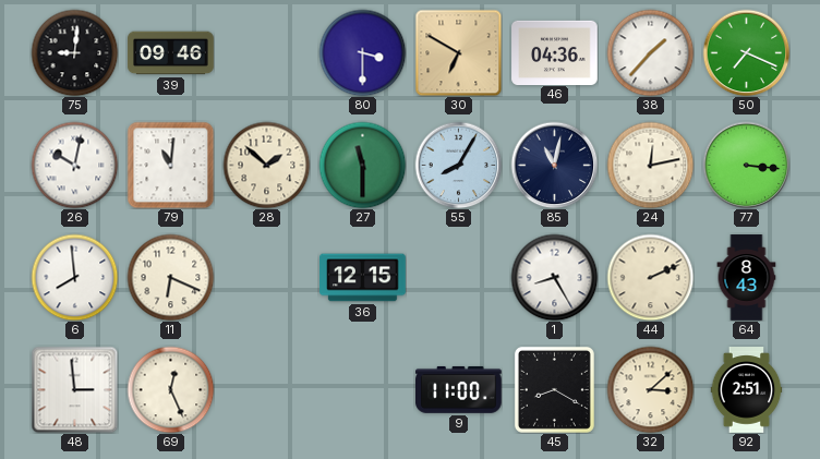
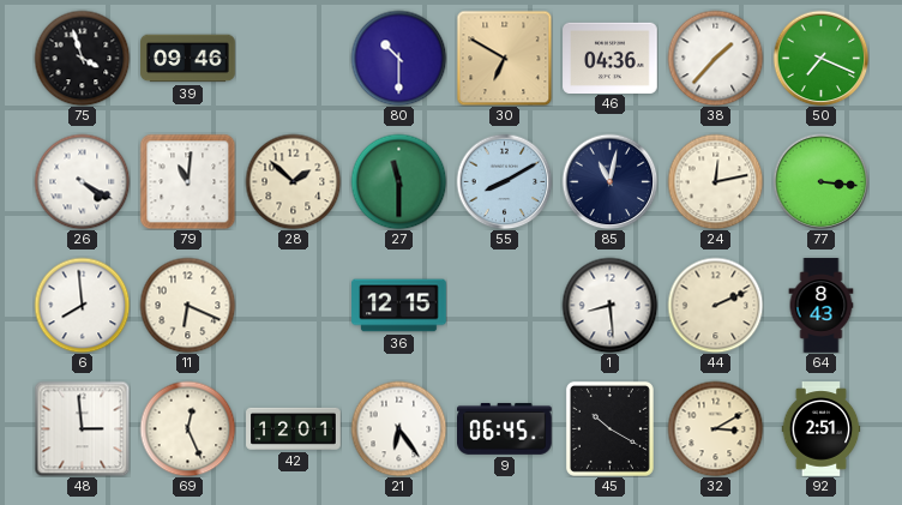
75: 9:01 -> 3:57
80: 3:30 -> 10:30
26: 10:02 -> 4:20
55: 8:05 -> 8:10
1: 8:25 -> 8:29
42: none -> 12:01
21: none -> 6:24
9: 11:00 -> 06:45
45: 8:20 -> 10:20
32: 3:08 -> 3:10
